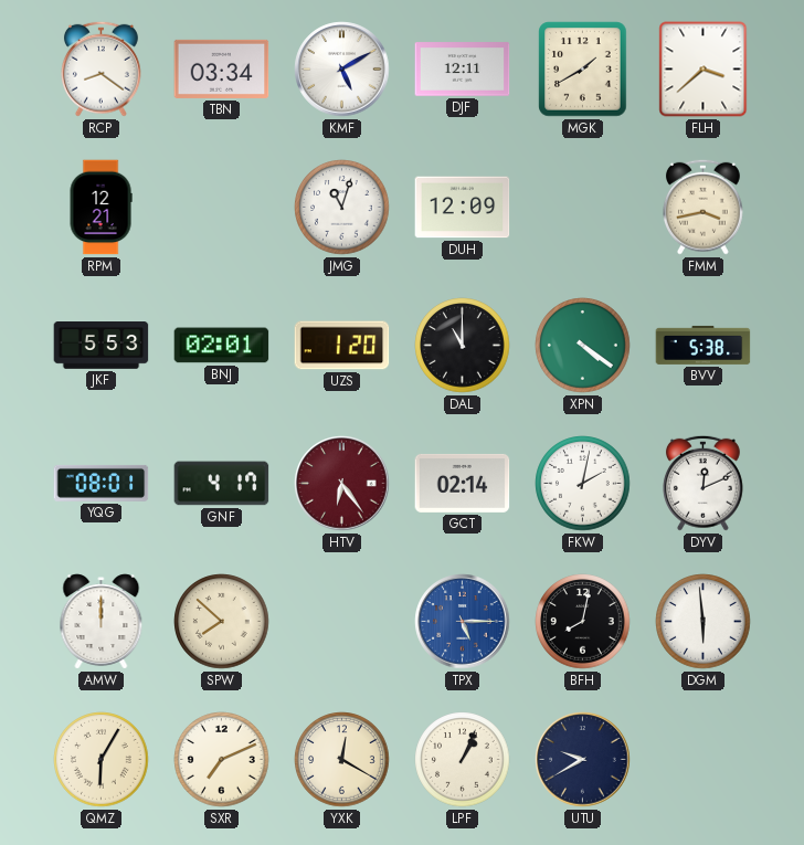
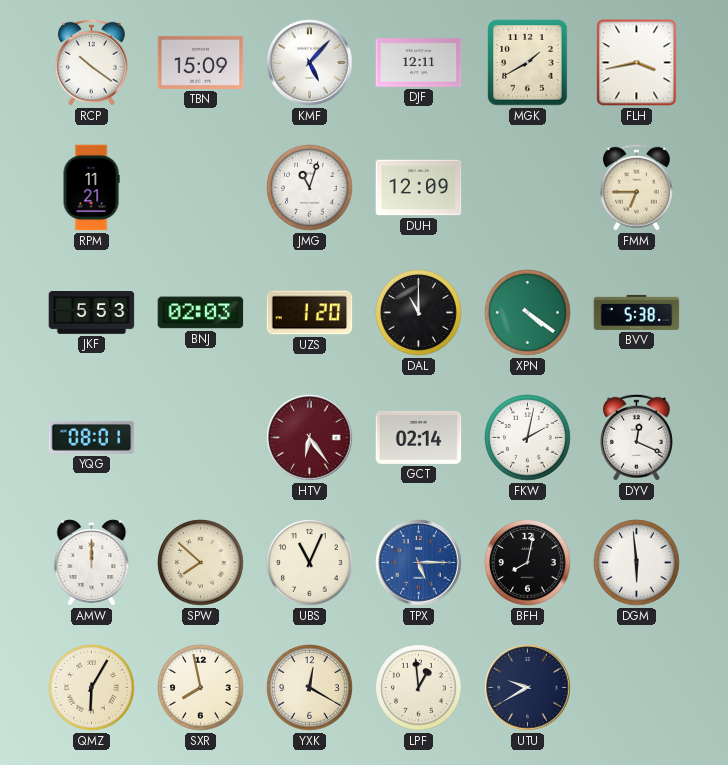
RCP: 8:21 -> 10:21
TBN: 03:34 -> 15:09
KMF: 5:10 -> 5:07
FLH: 3:38 -> 3:43
RPM: 12:21 -> 11:21
FMM: 3:43 -> 6:45
BNJ: 02:01 -> 02:03
GNF: 4:17 -> none
DYV: 12:11 -> 12:19
UBS: none -> 11:04
SXR: 7:11 -> 7:58
LPF: 1:04 -> 12:59
